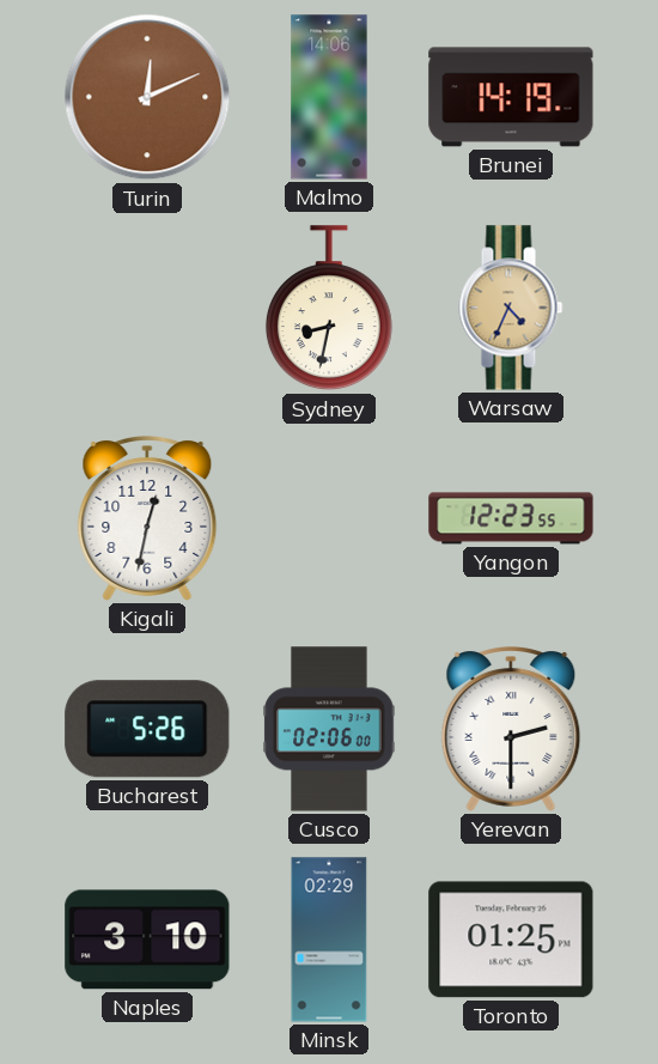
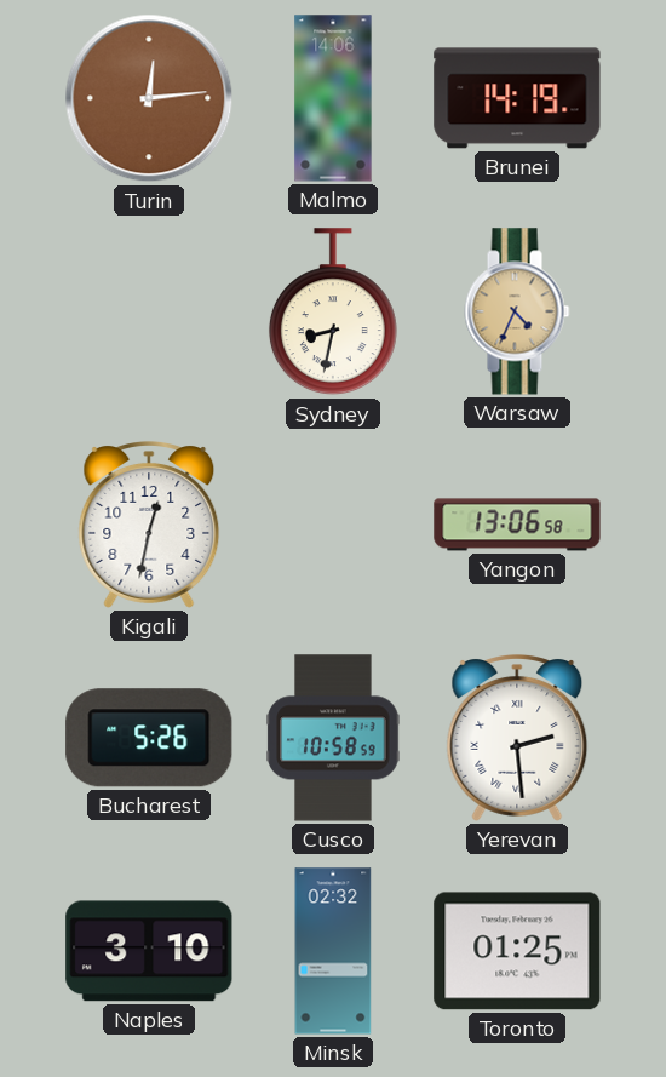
Turin: 12:11 -> 12:14
Yangon: 12:23 -> 13:06
Cusco: 02:06 -> 10:58
Yerevan: 2:30 -> 2:29
Minsk: 02:29 -> 02:32
